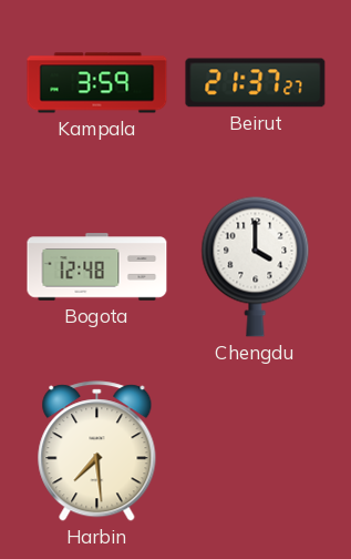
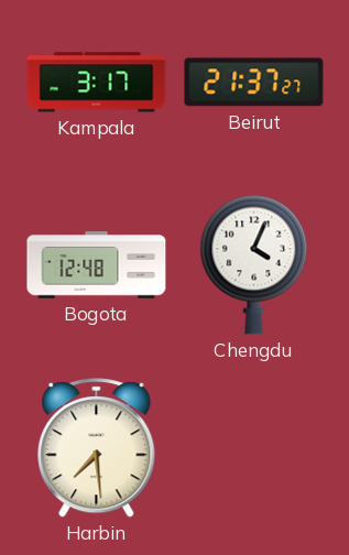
Kampala: 3:59 -> 3:17
Chengdu: 4:00 -> 4:04
